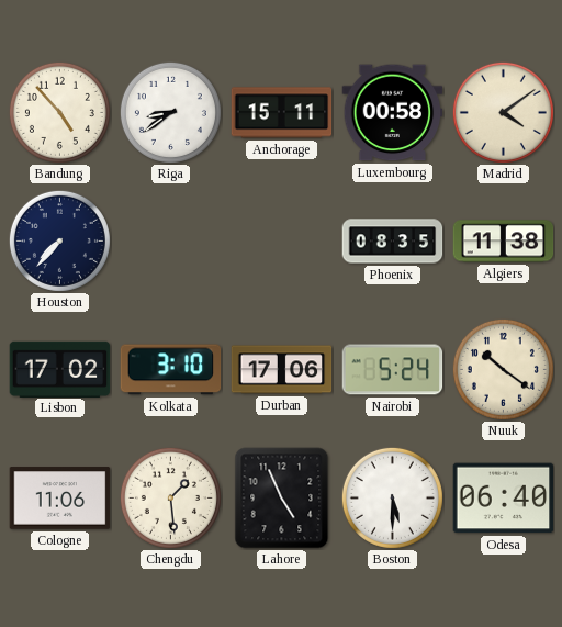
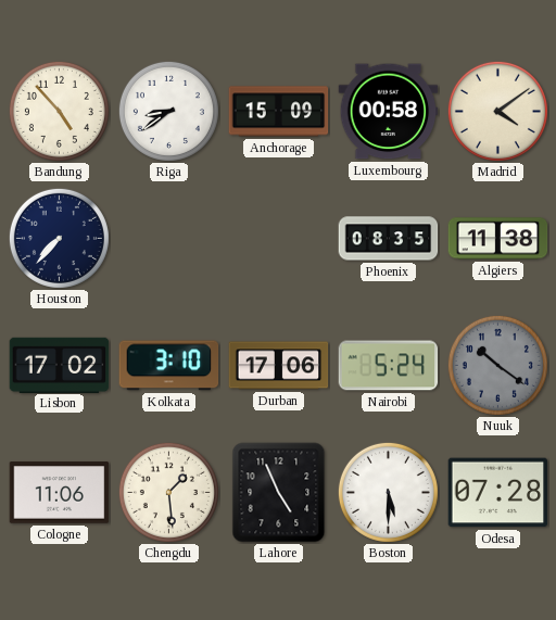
Anchorage: 15:11 -> 15:09
Nuuk dial: cream -> grey
Odesa: 06:40 -> 07:28
